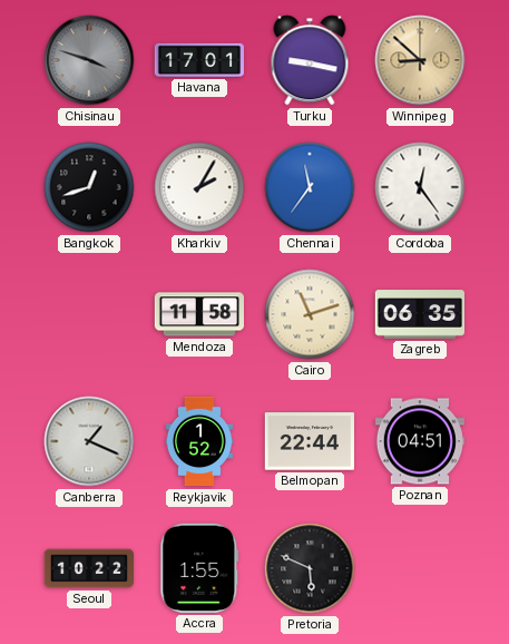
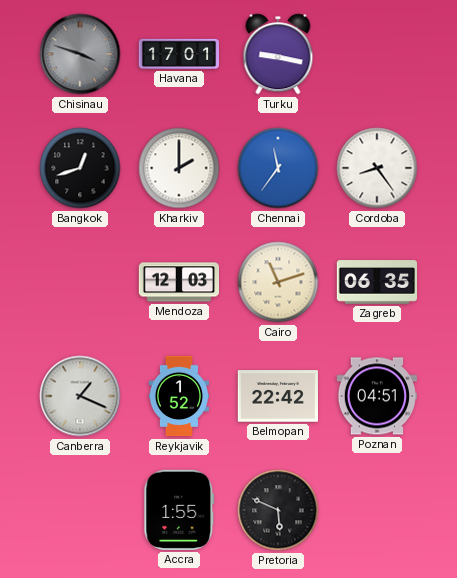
Winnipeg: 8:52 -> none
Kharkiv: 2:05 -> 2:00
Cordoba: 12:24 -> 8:24
Mendoza: 11:58 -> 12:03
Belmopan: 22:44 -> 22:42
Seoul: 10:22 -> none
